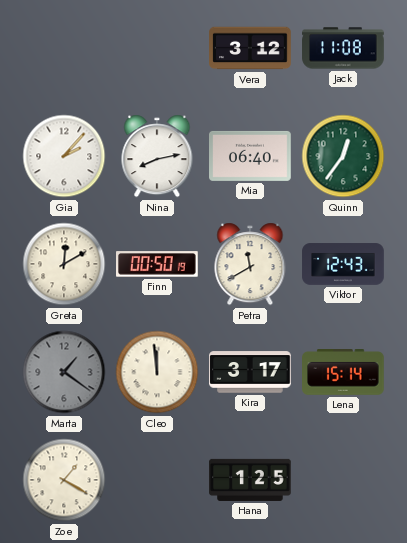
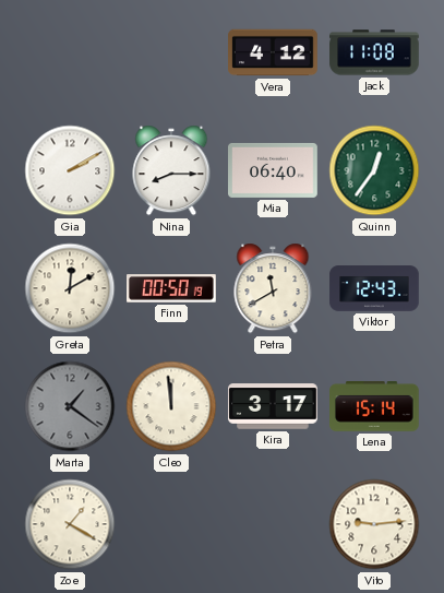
Vera: 3:12 -> 4:12
Gia: 2:07 -> 2:10
Nina: 8:13 -> 8:15
Hana: 1:25 -> none
Vito: none -> 9:14
